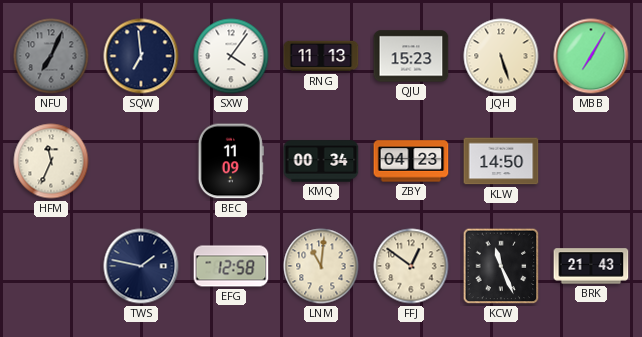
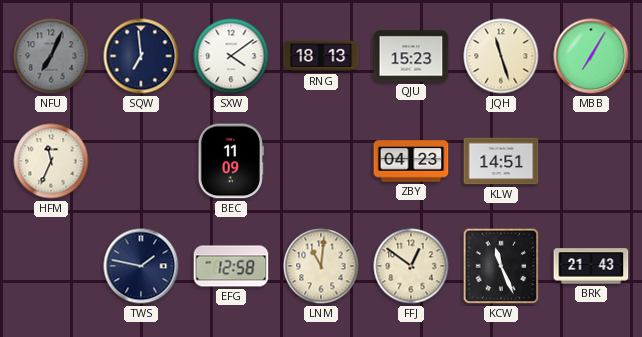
SXW: 4:06 -> 4:09
RNG: 11:13 -> 18:13
JQH: 5:27 -> 11:27
KMQ: 00:34 -> none
KLW: 14:50 -> 14:51
